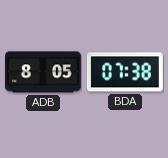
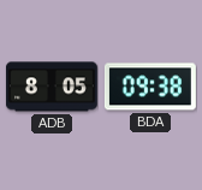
BDA: 07:38 -> 09:38
